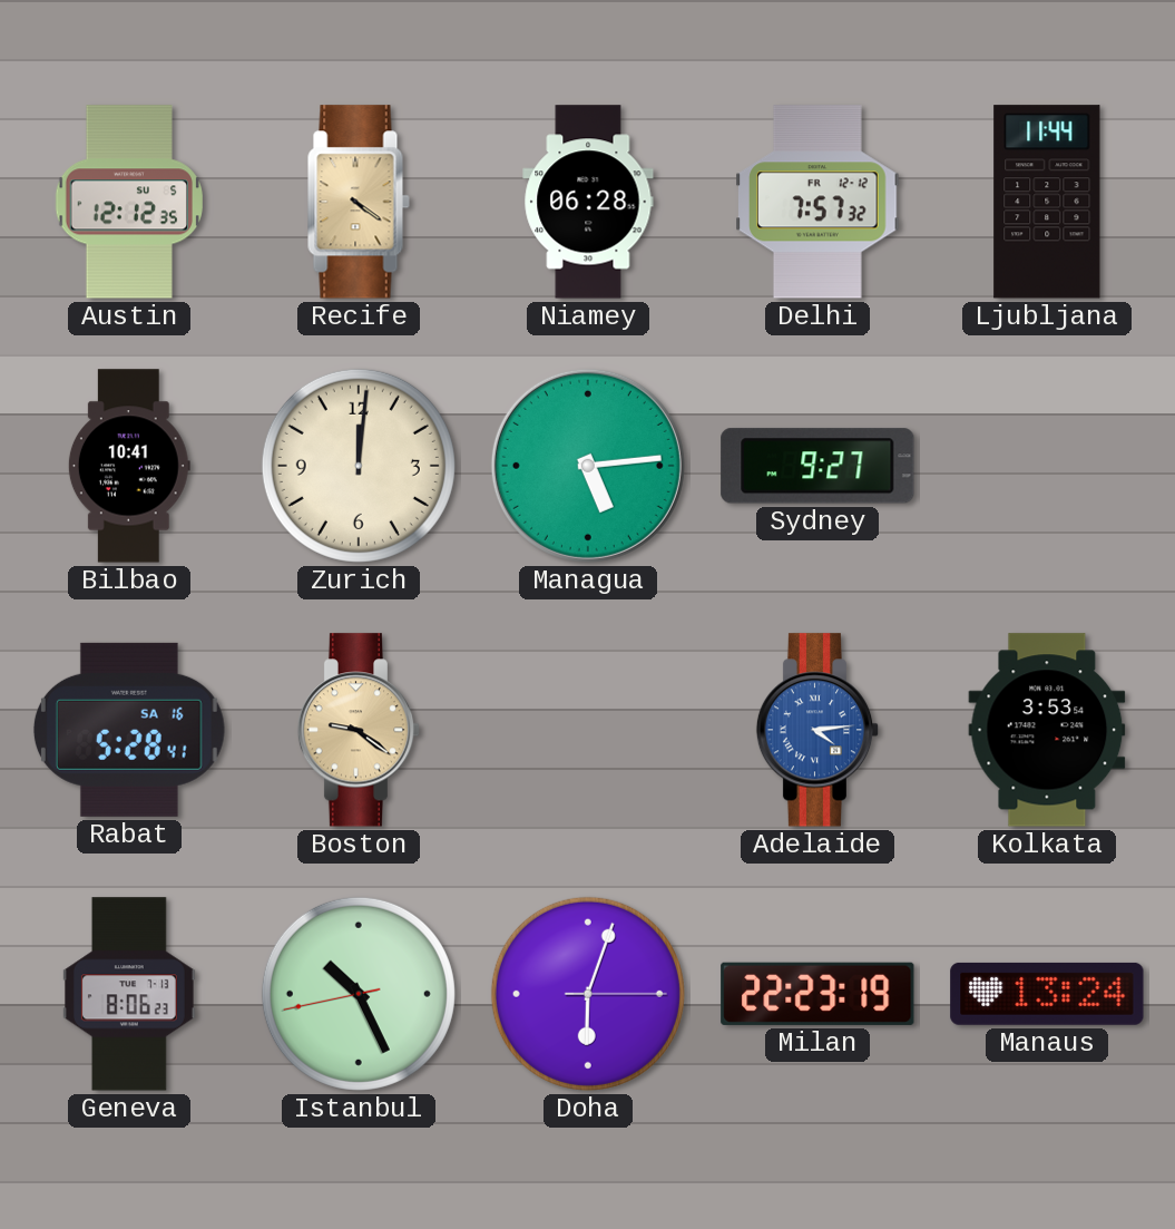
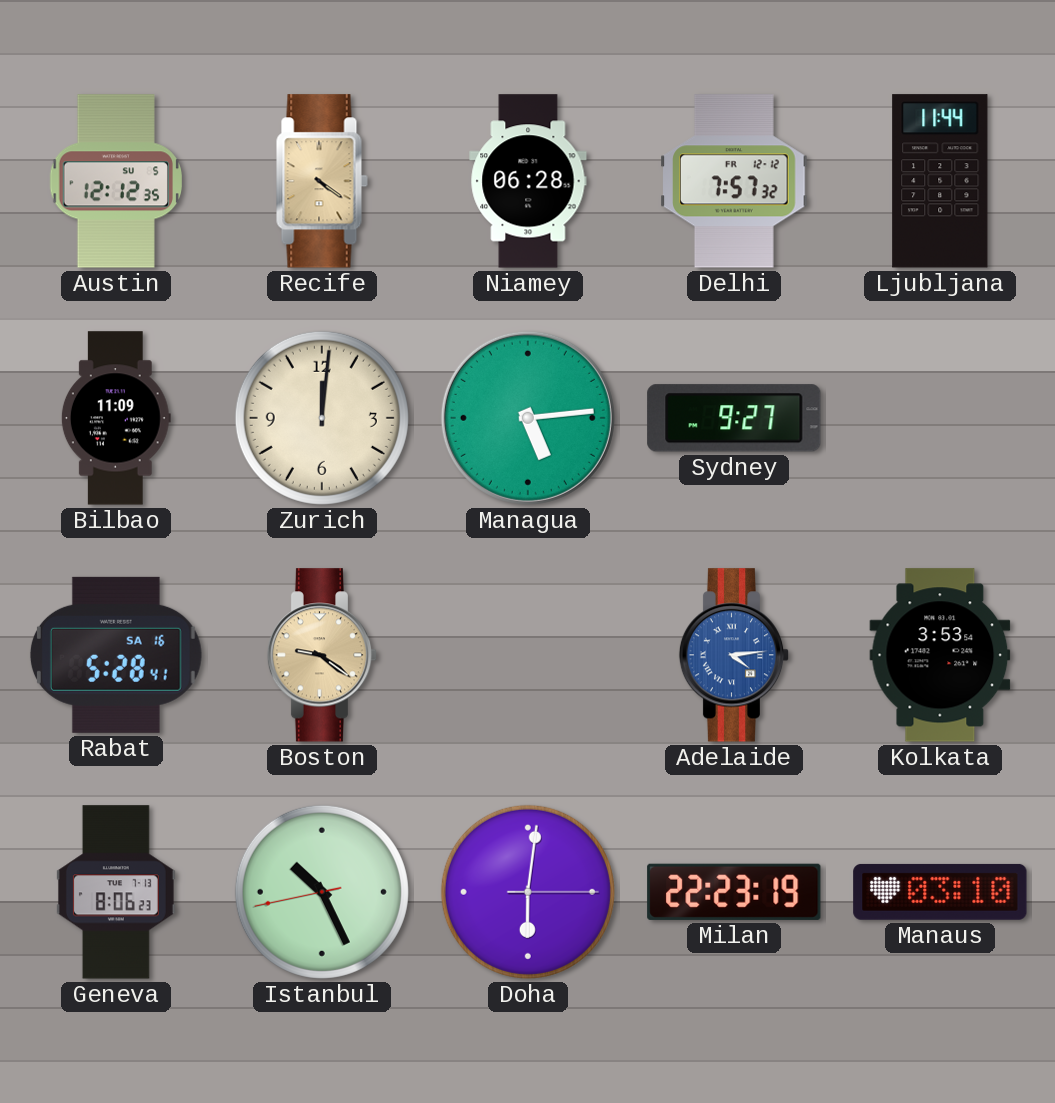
Bilbao: 10:41 -> 11:09
Doha: 6:03 -> 6:01
Manaus: 13:24 -> 03:10
